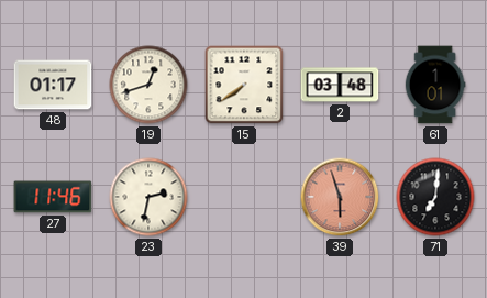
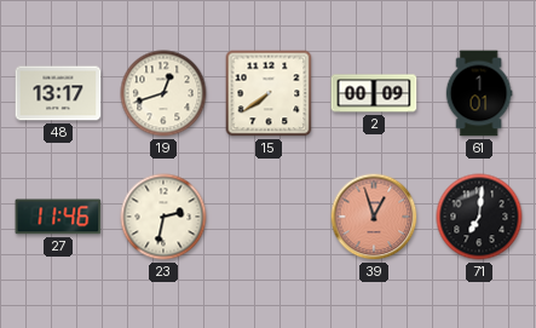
48: 01:17 -> 13:17
2: 03:48 -> 00:09
39: 5:57 -> 12:57
